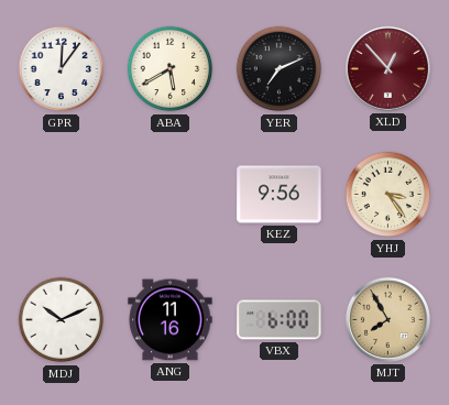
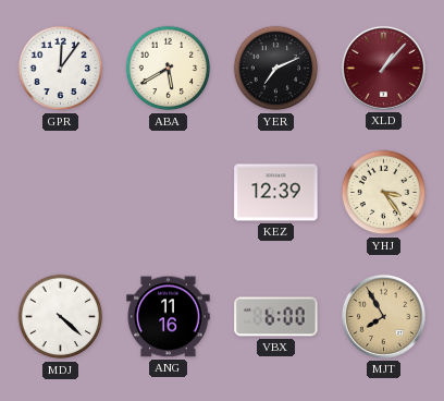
XLD: 12:53 -> 1:07
KEZ: 9:56 -> 12:39
MDJ: 10:11 -> 4:22
